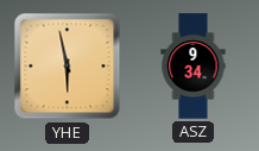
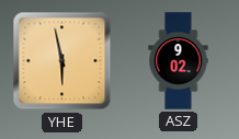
ASZ: 9:34 -> 9:02
